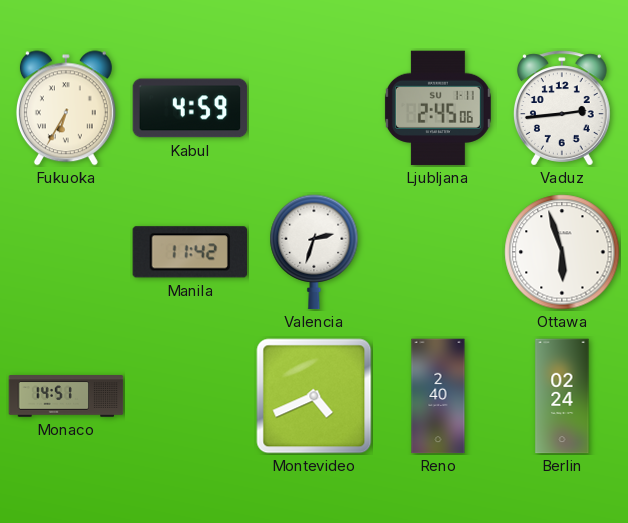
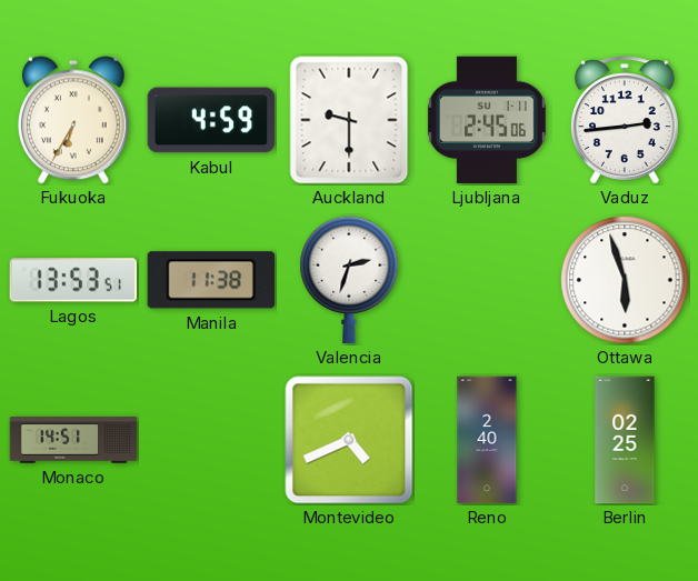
Auckland: none -> 9:30
Lagos: none -> 13:53
Manila: 11:42 -> 11:38
Berlin: 02:24 -> 02:25
